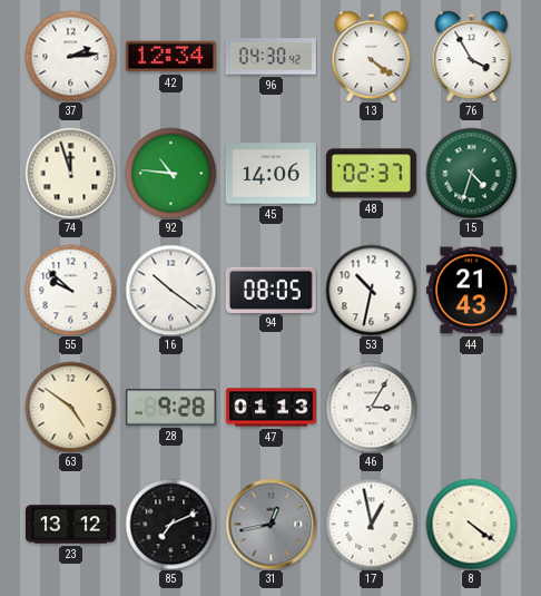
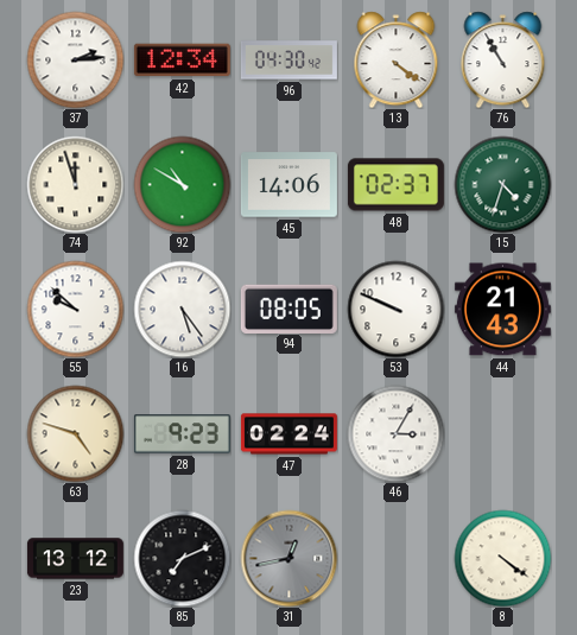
76: 3:55 -> 10:55
92: 10:46 -> 10:50
16: 10:21 -> 5:24
53: 10:32 -> 9:49
63: 4:51 -> 4:48
28: 9:28 -> 9:23
47: 01:13 -> 02:24
17: 12:58 -> none
